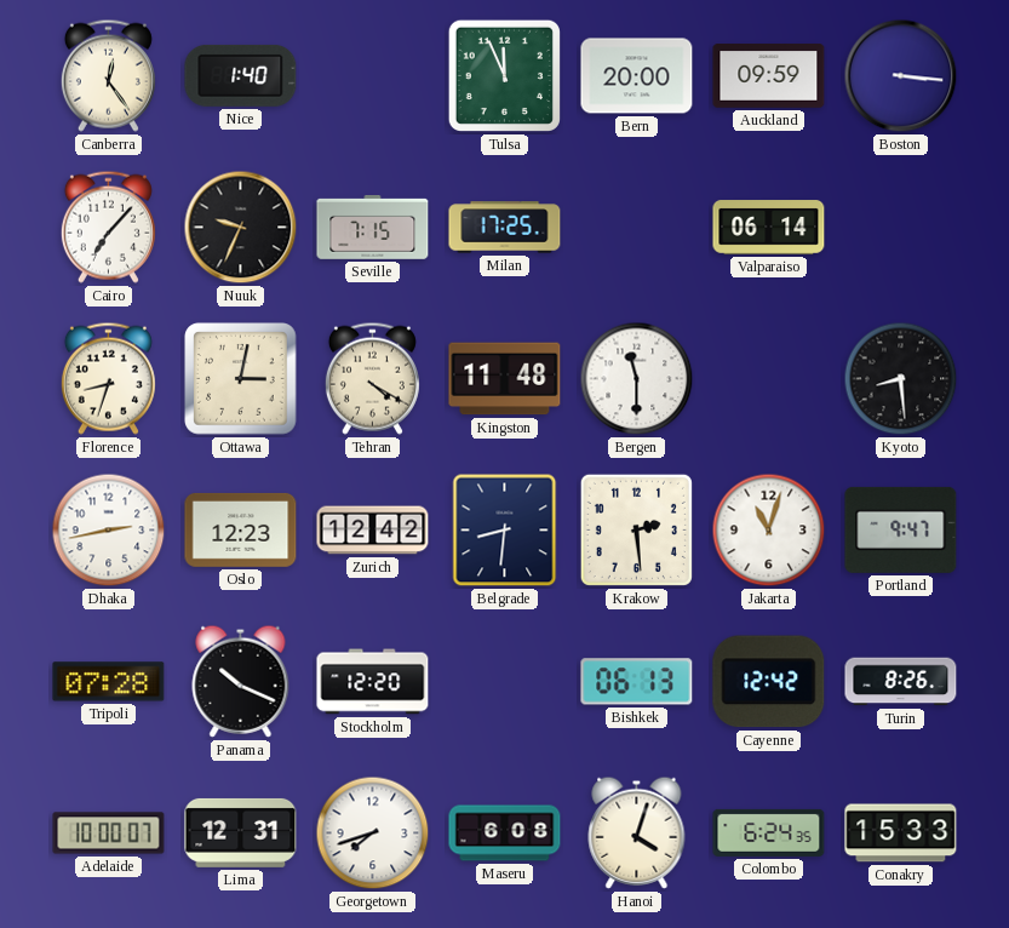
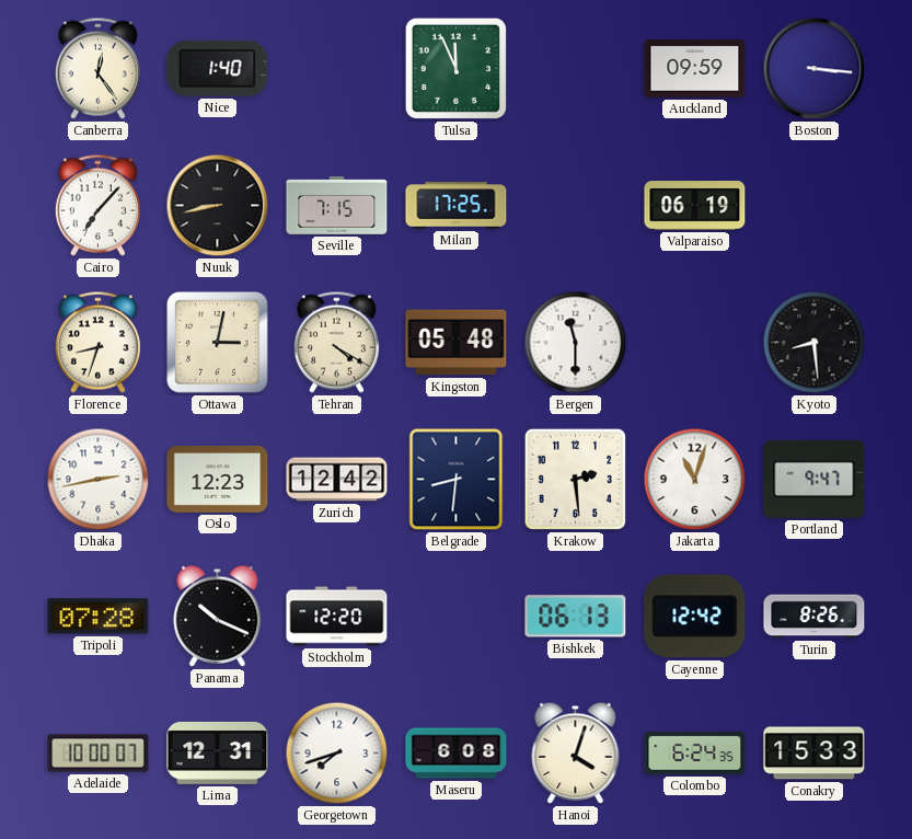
Bern: 20:00 -> none
Nuuk: 9:34 -> 8:43
Valparaiso: 06:14 -> 06:19
Kingston: 11:48 -> 05:48
